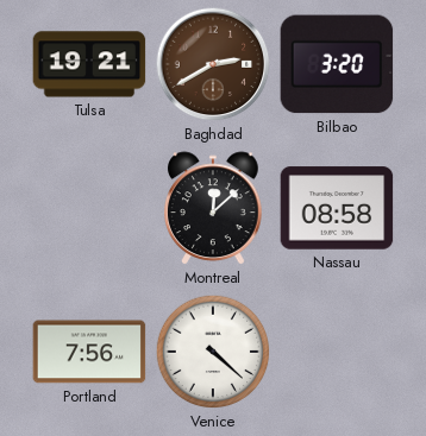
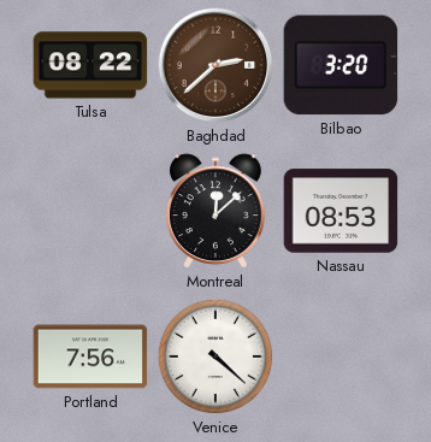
Tulsa: 19:21 -> 08:22
Baghdad: 2:40 -> 2:38
Nassau: 08:58 -> 08:53
